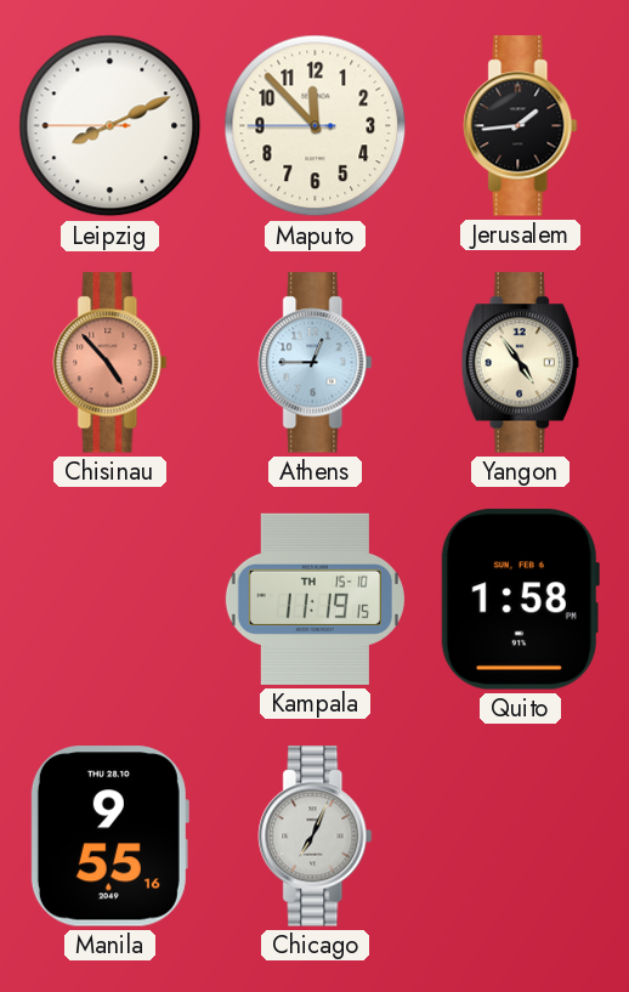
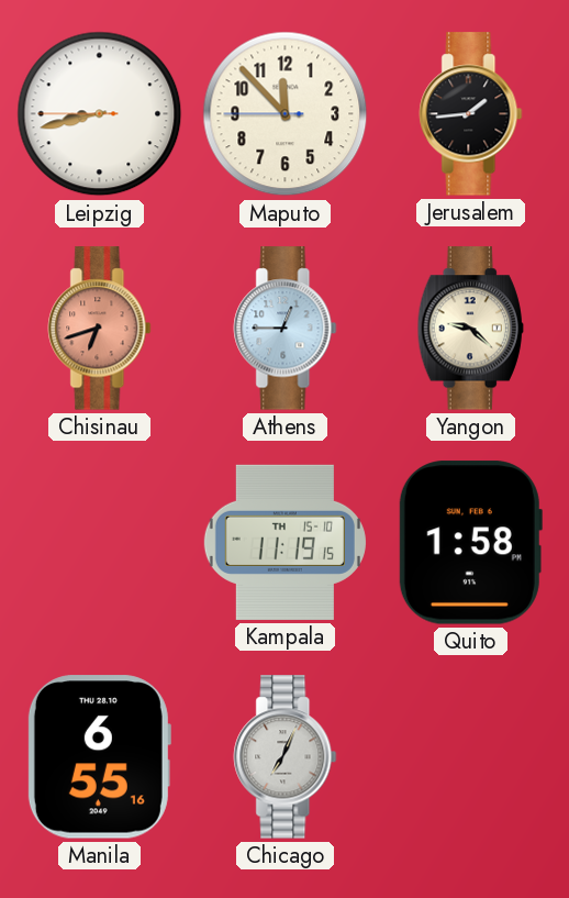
Leipzig: 8:10 -> 8:42
Chisinau: 4:53 -> 6:42
Yangon: 4:54 -> 9:22
Manila: 9:55 -> 6:55
